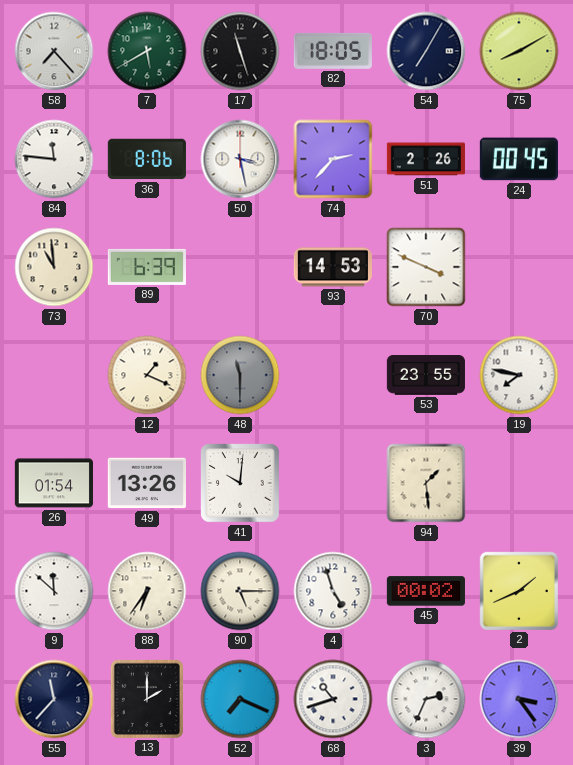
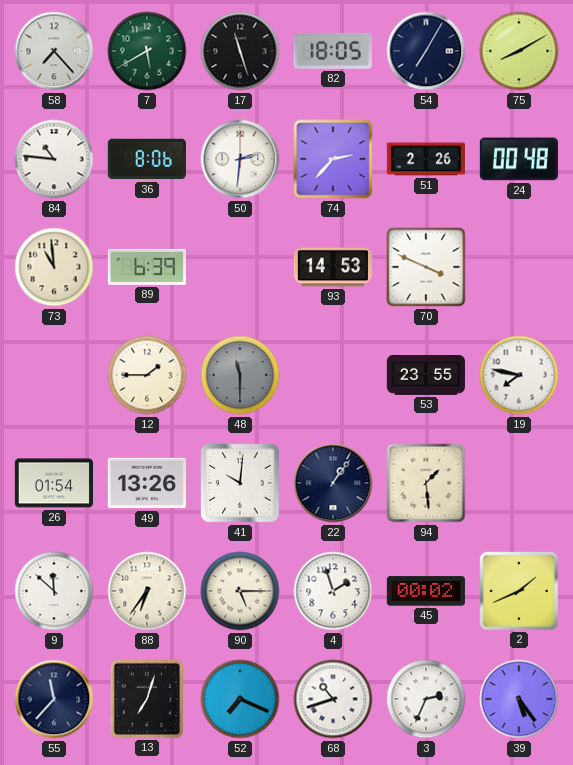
84: 11:46 -> 10:46
50: 3:28 -> 2:31
24: 00:45 -> 00:48
12: 1:19 -> 1:45
22: none -> 1:06
4: 4:57 -> 1:57
13: 2:00 -> 7:03
39: 3:24 -> 5:24
